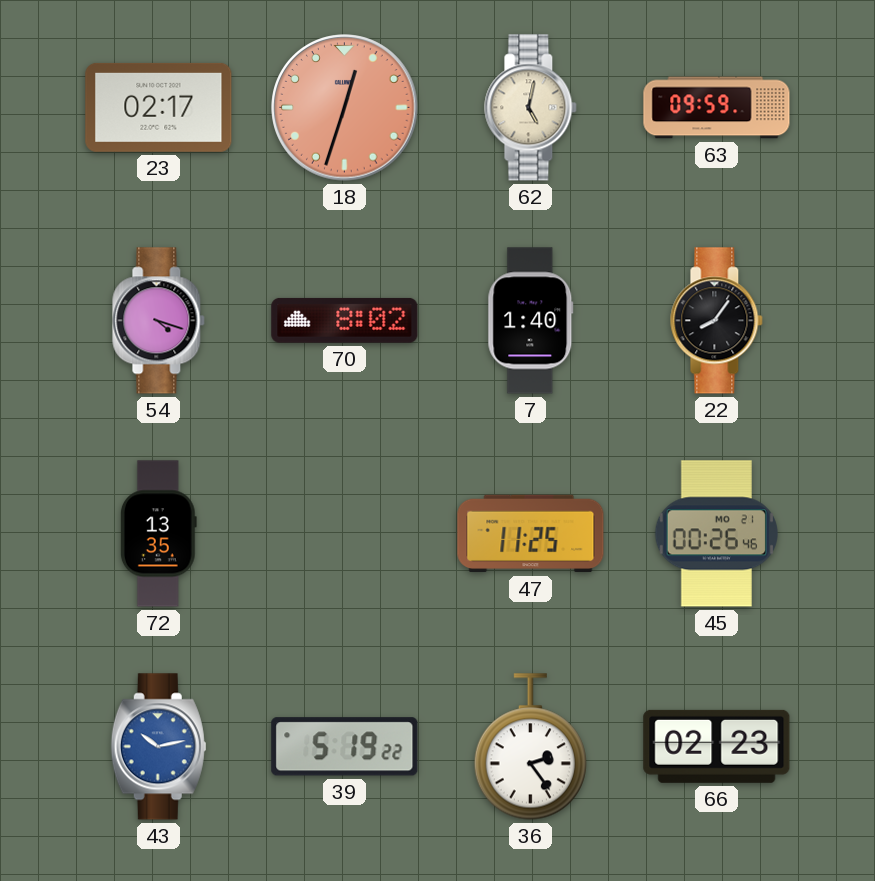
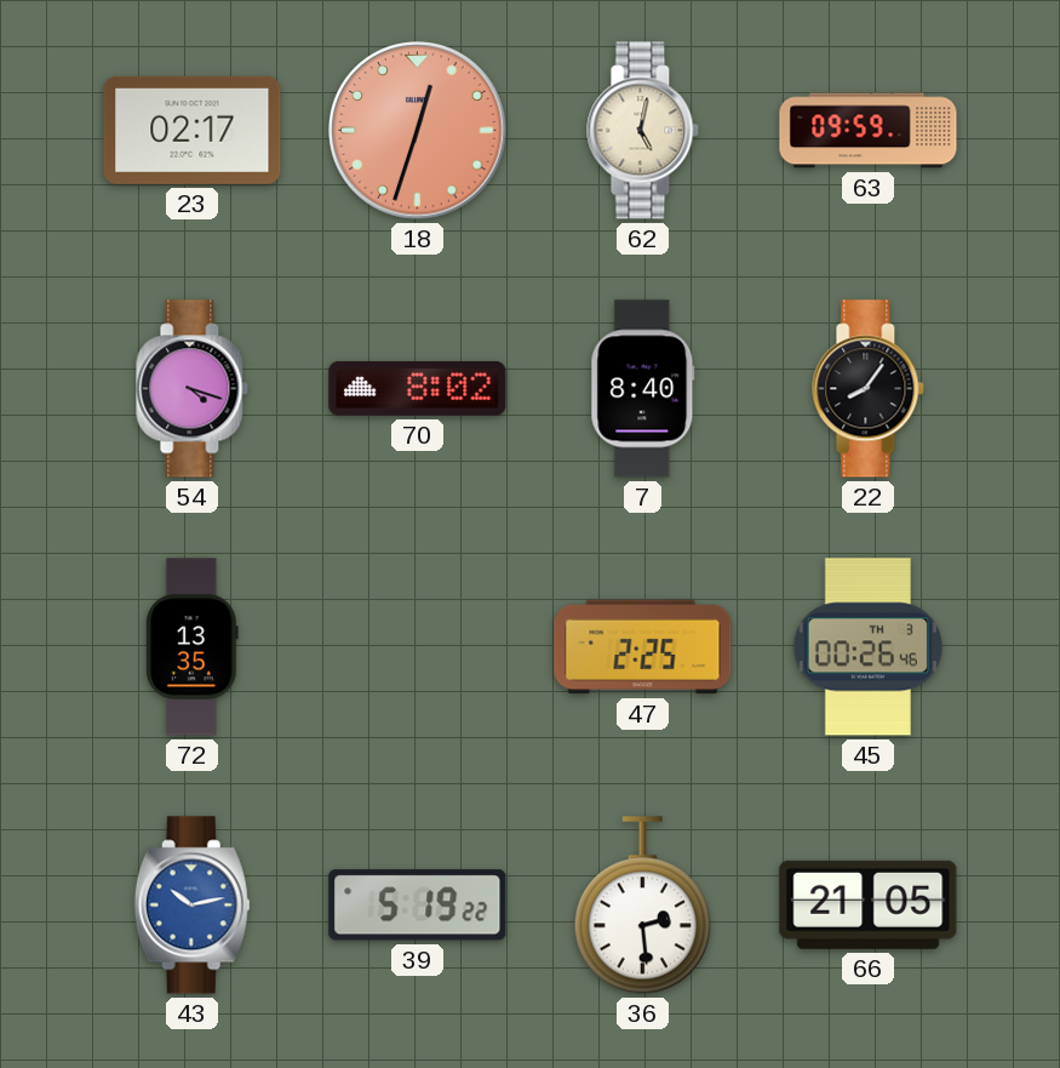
7: 1:40 -> 8:40
47: 11:25 -> 2:25
45 date: MO 21 -> TH 3
36: 2:24 -> 2:29
66: 02:23 -> 21:05
